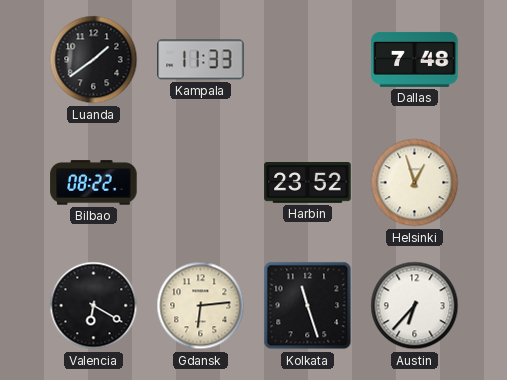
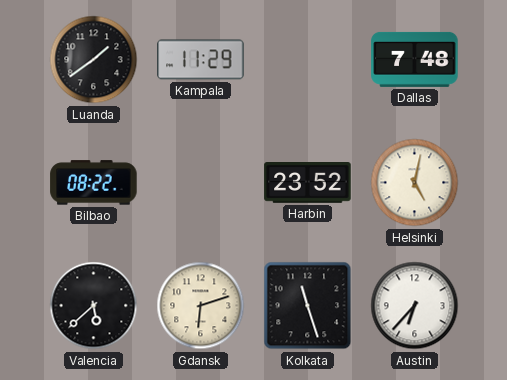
Kampala: 11:33 -> 11:29
Helsinki: 12:57 -> 5:02
Valencia: 6:20 -> 5:38
Gdansk: 6:14 -> 6:12
